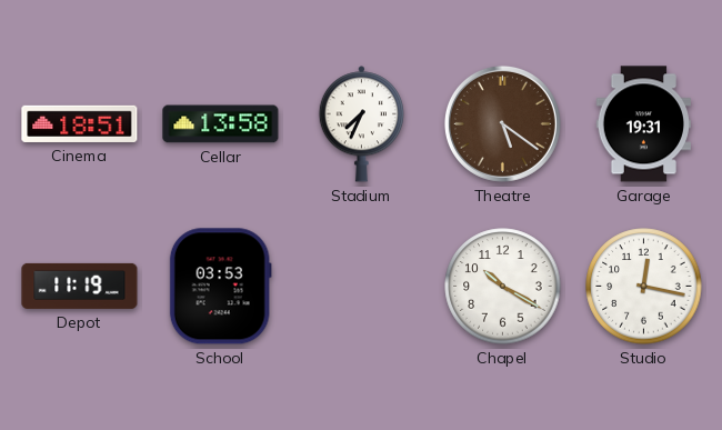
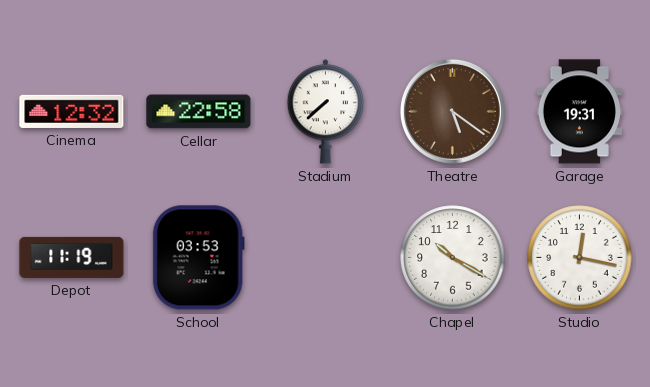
Cinema: 18:51 -> 12:32
Cellar: 13:58 -> 22:58
Stadium: 7:34 -> 7:38
